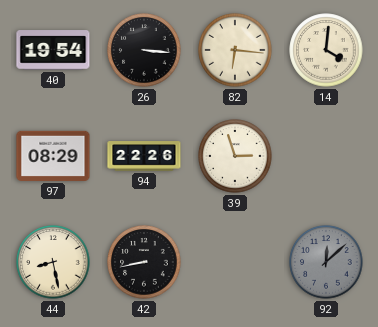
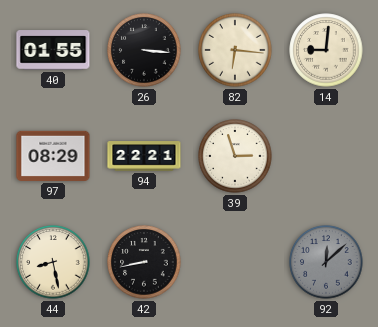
40: 19:54 -> 01:55
14: 4:01 -> 9:01
94: 22:26 -> 22:21
